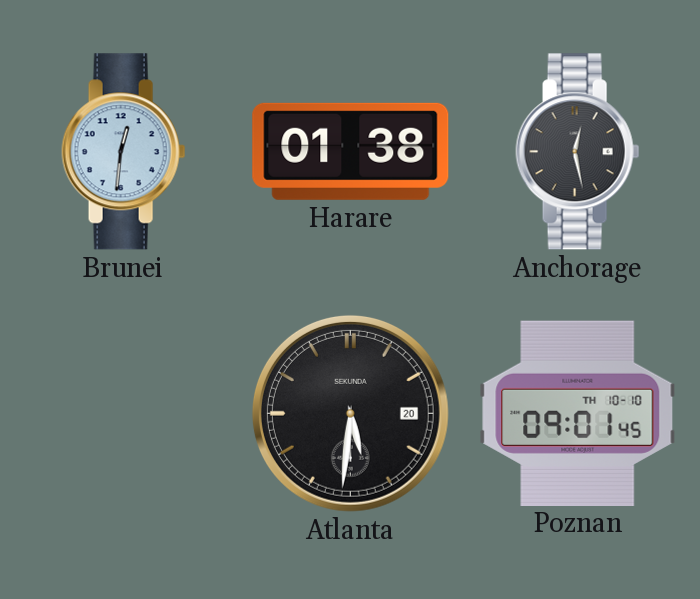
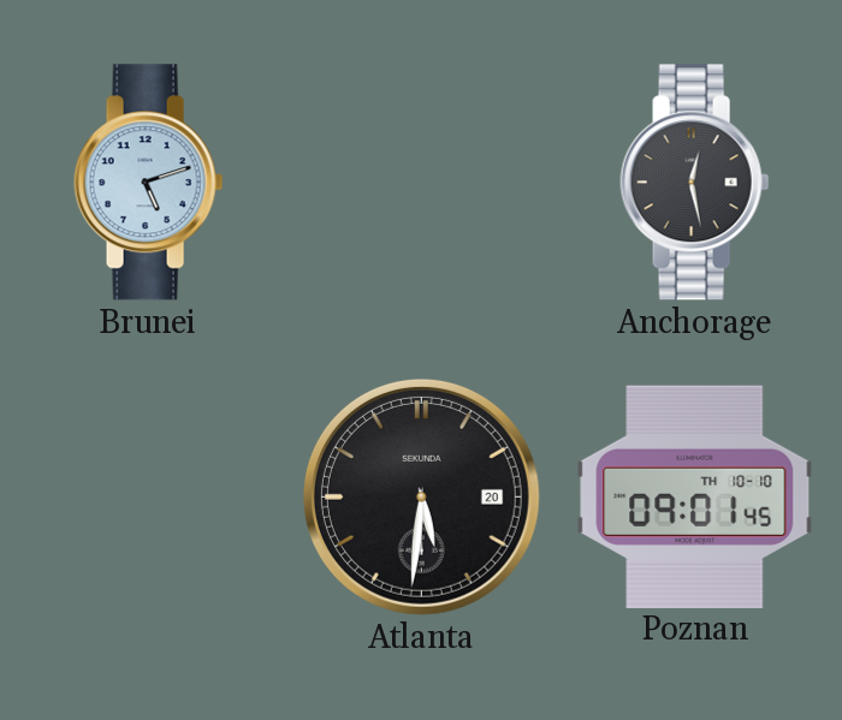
Brunei: 12:31 -> 5:12
Harare: 01:38 -> none
